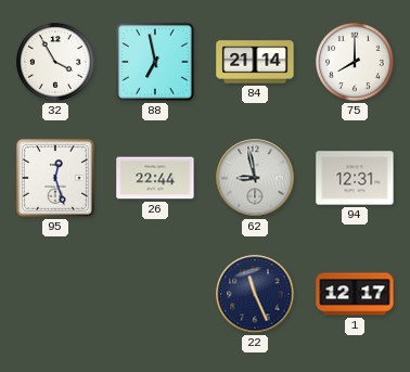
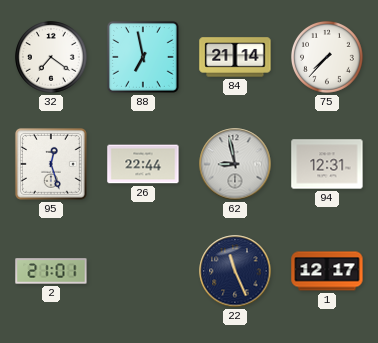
32: 3:55 -> 7:21
75: 8:00 -> 7:37
2: none -> 21:01
